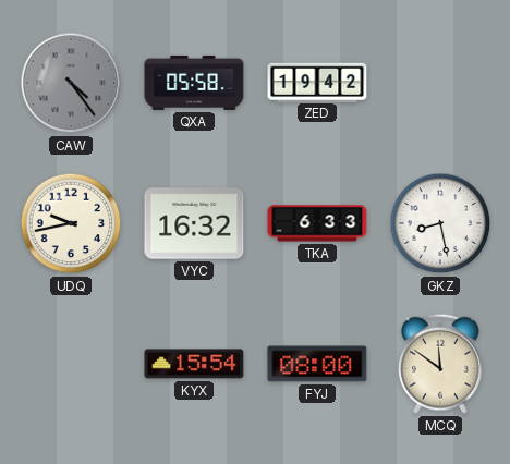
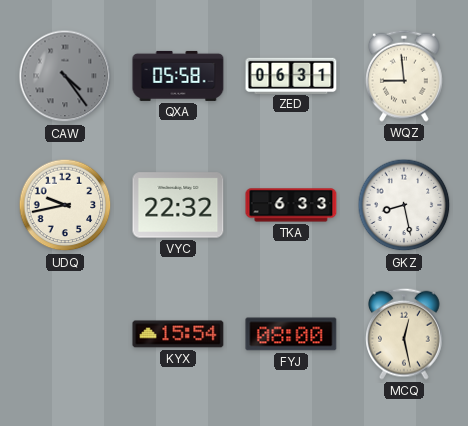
ZED: 19:42 -> 06:31
WQZ: none -> 8:59
VYC: 16:32 -> 22:32
MCQ: 11:51 -> 12:28
